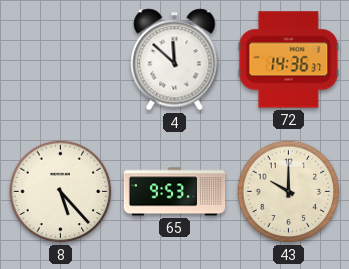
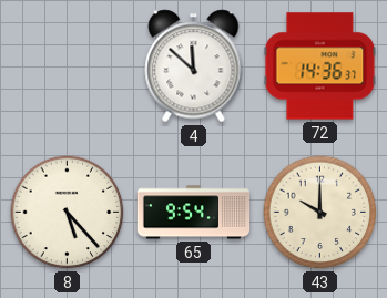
65: 9:53 -> 9:54
